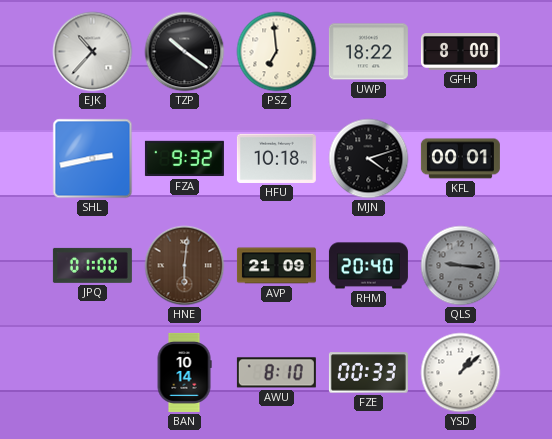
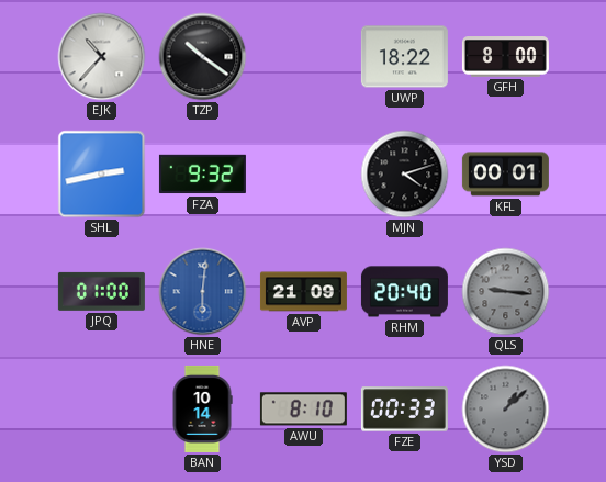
PSZ: 6:59 -> none
HFU: 10:18 -> none
HNE dial: brown -> blue
YSD dial: white -> grey
